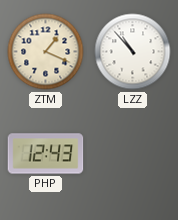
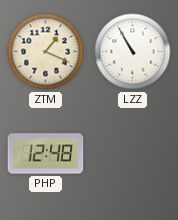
LZZ: 10:53 -> 10:55
PHP: 12:43 -> 12:48
